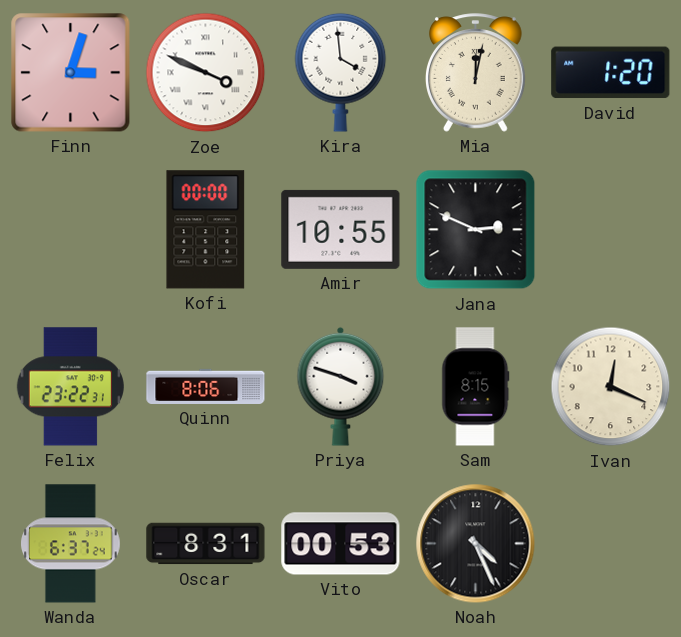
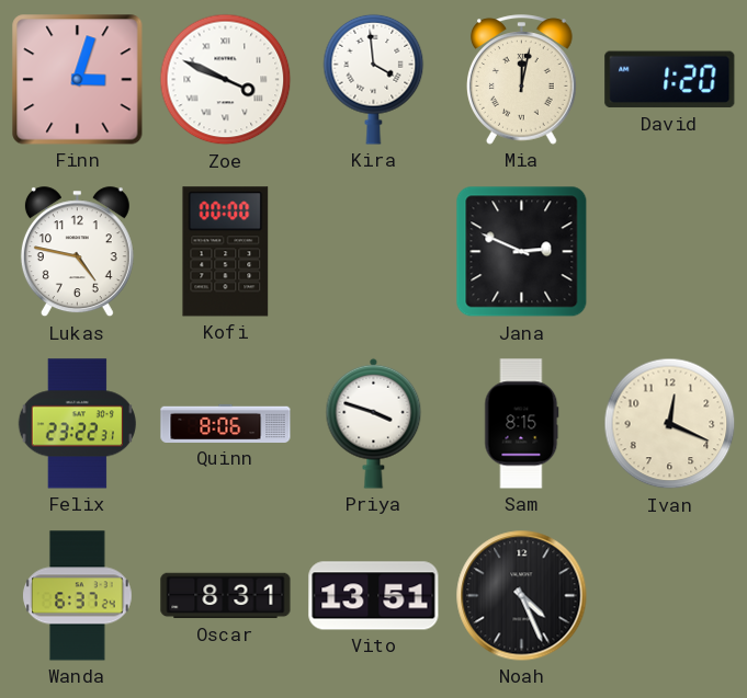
Lukas: none -> 4:47
Amir: 10:55 -> none
Vito: 00:53 -> 13:51
